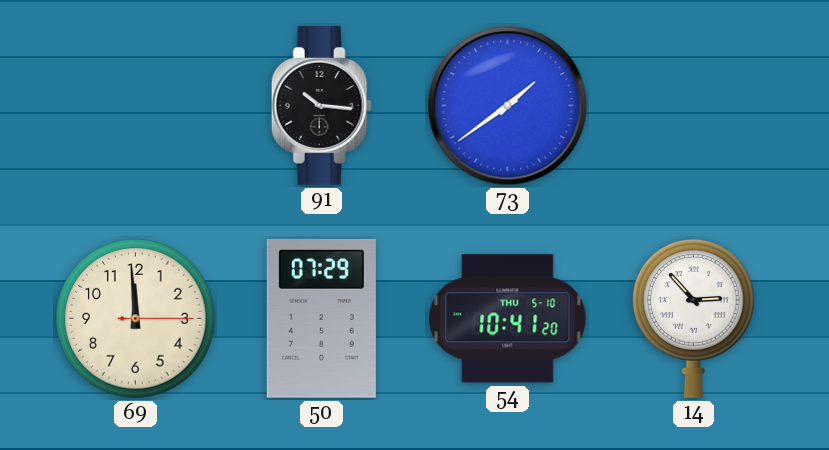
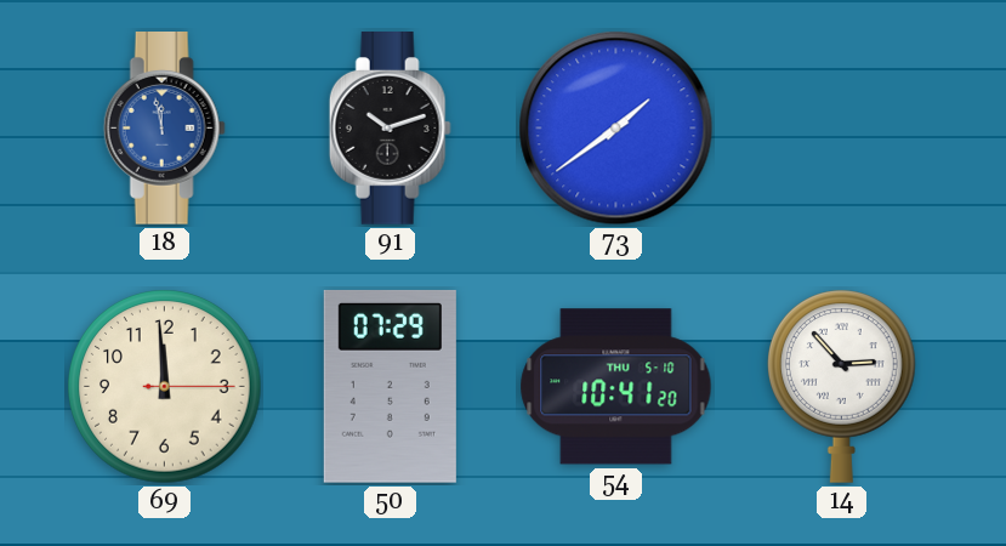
18: none -> 11:58
91: 10:16 -> 10:12
